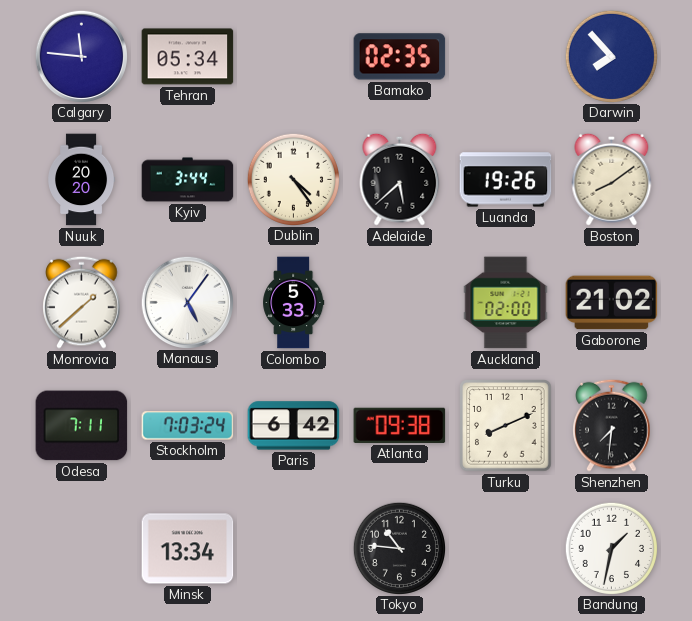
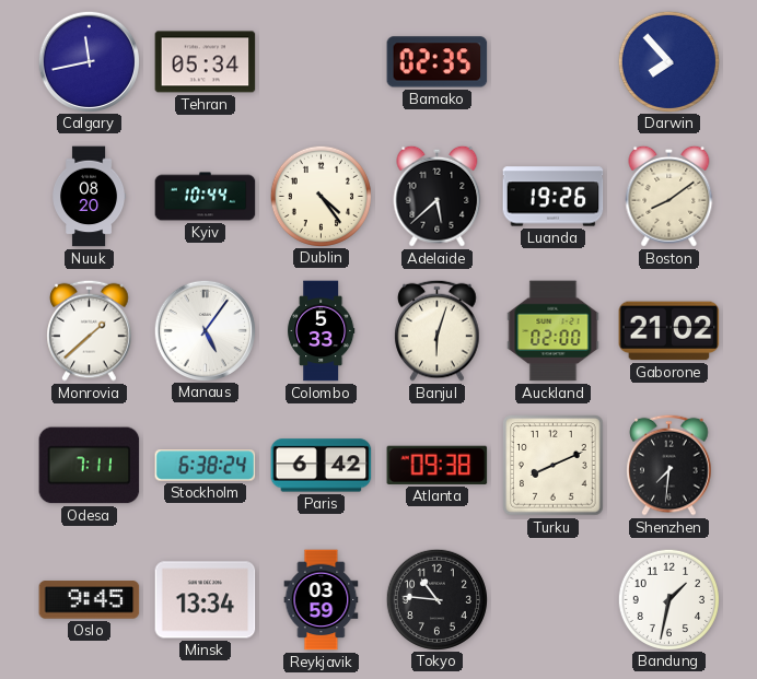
Calgary: 11:46 -> 11:43
Nuuk: 20:20 -> 08:20
Kyiv: 3:44 -> 10:44
Banjul: none -> 6:03
Stockholm: 7:03 -> 6:38
Oslo: none -> 9:45
Reykjavik: none -> 03:59
